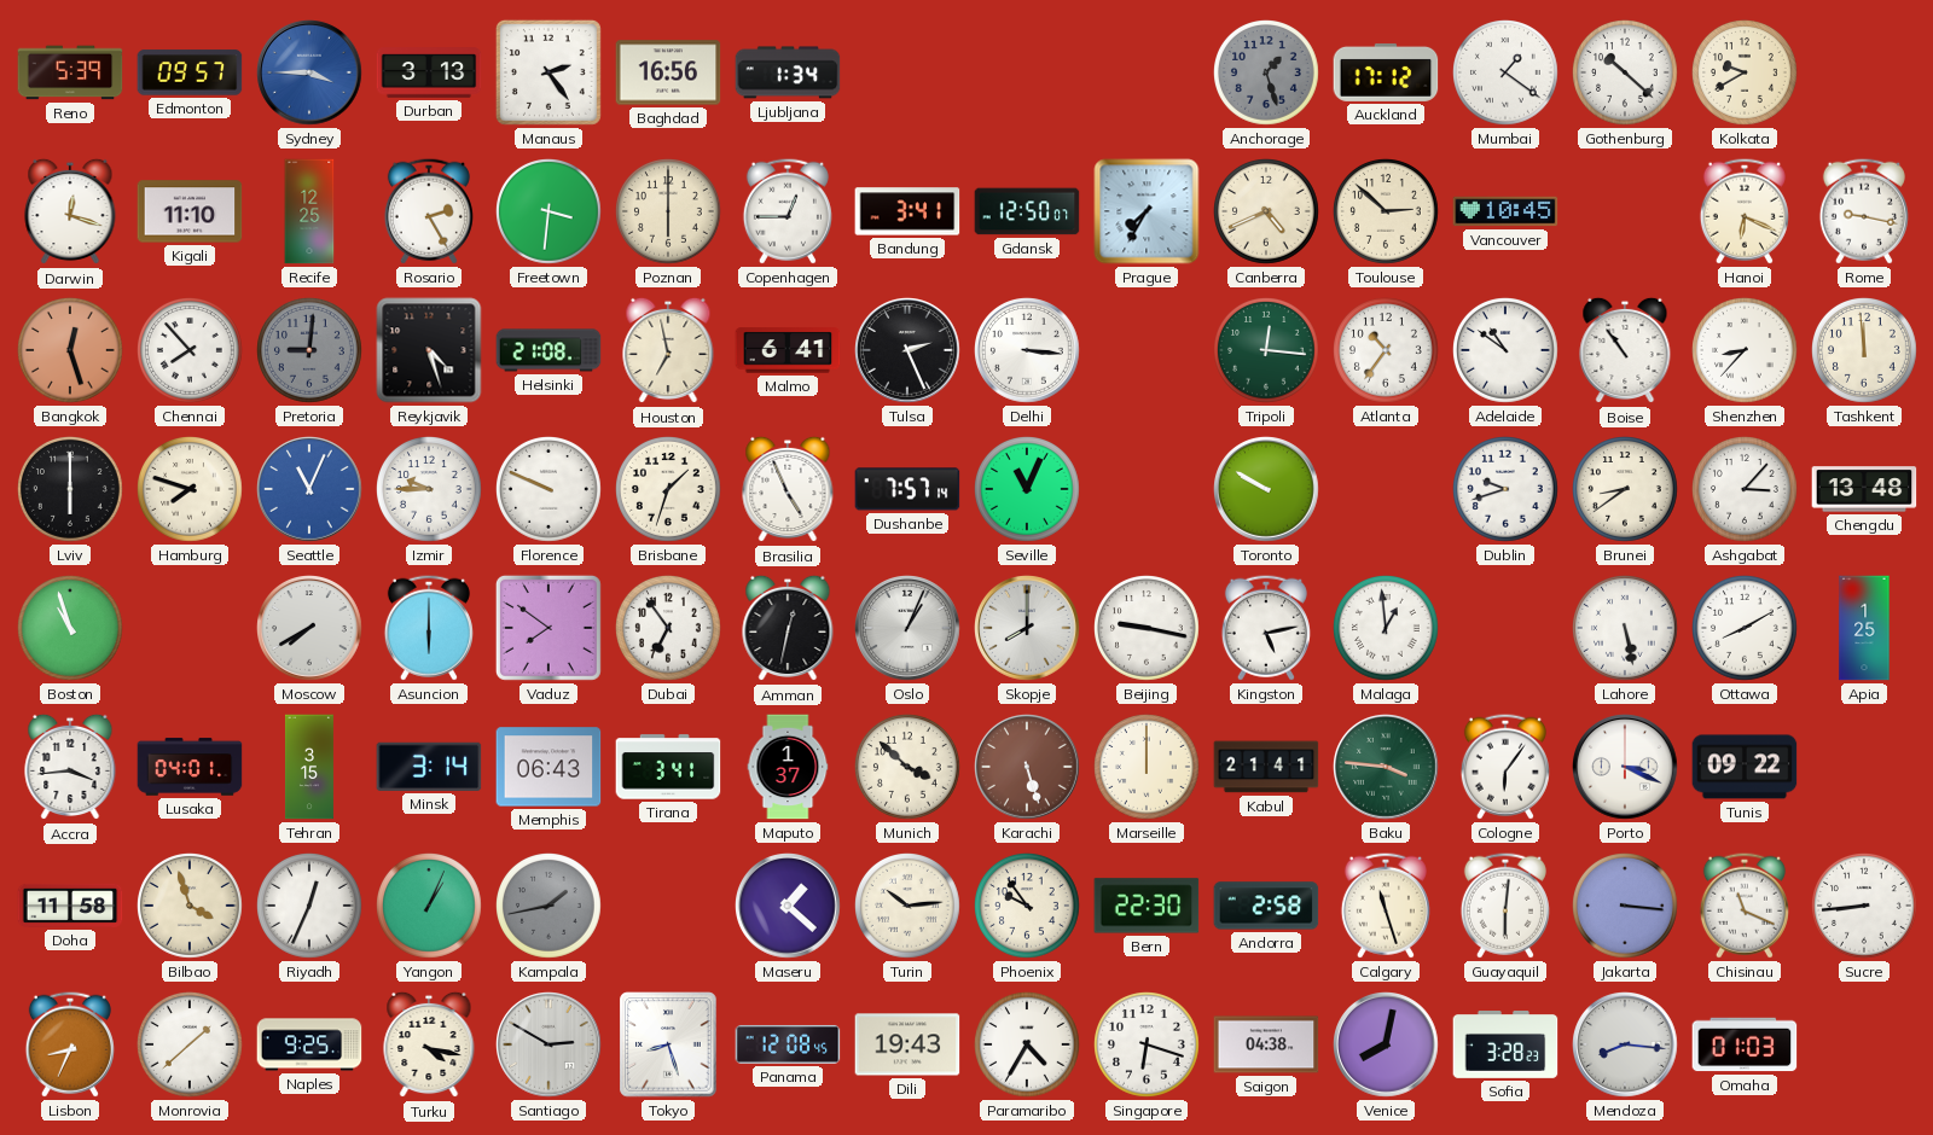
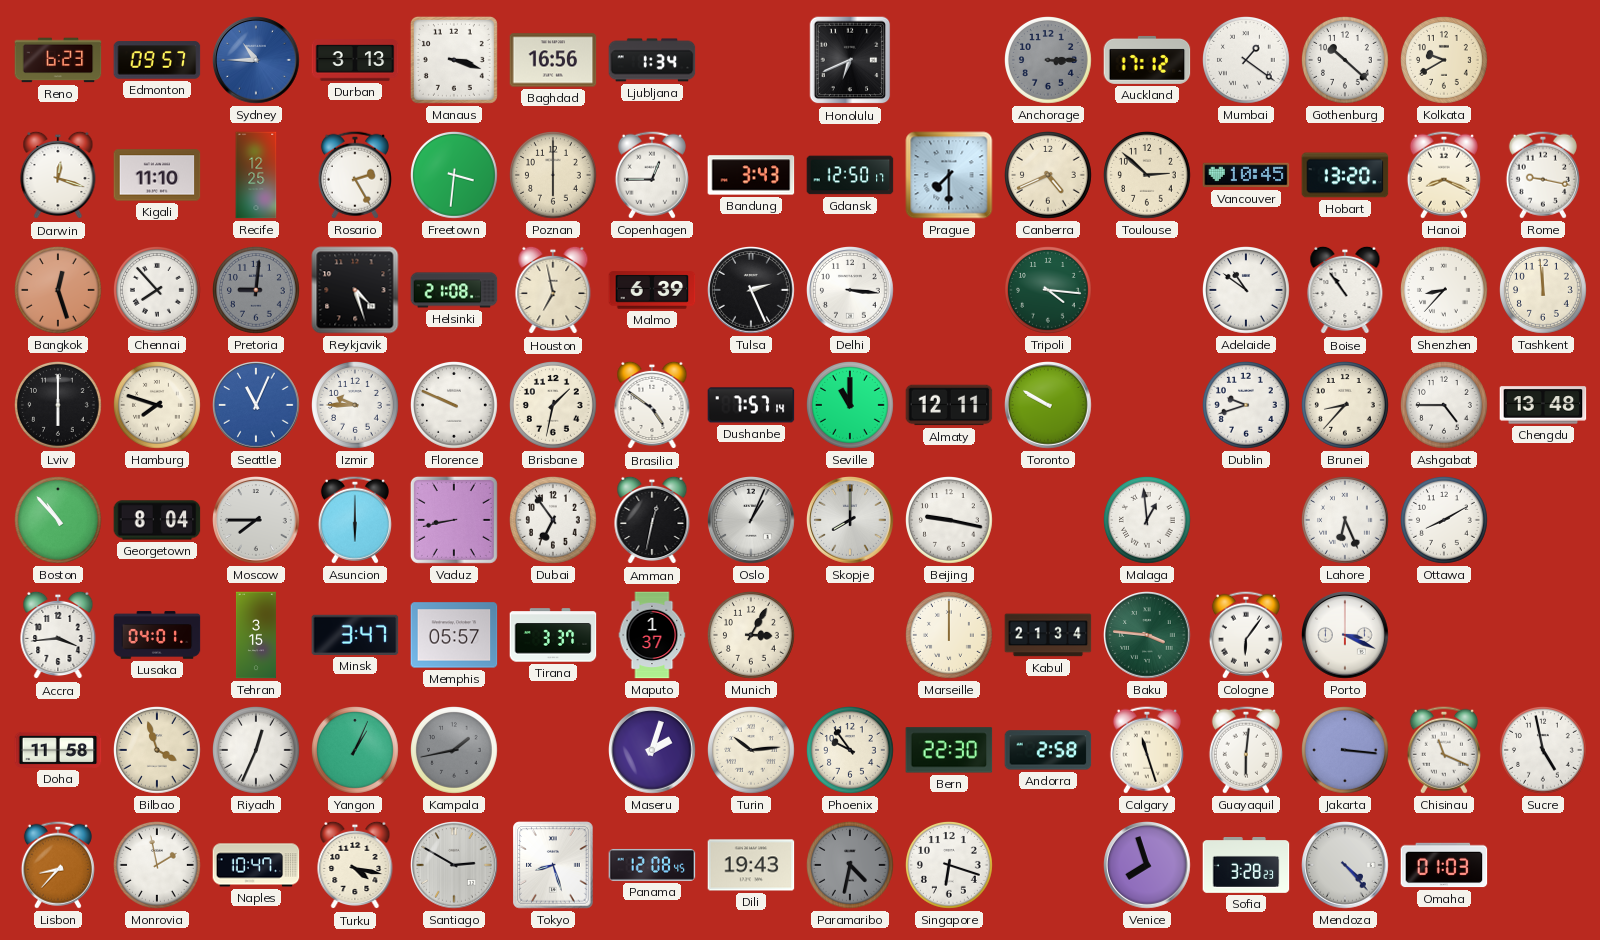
Reno: 5:39 -> 6:23
Sydney: 3:45 -> 10:45
Manaus: 2:24 -> 3:18
Honolulu: none -> 6:41
Anchorage: 1:27 -> 3:15
Bandung: 3:41 -> 3:43
Gdansk: 12:50:07 -> 12:50:17
Prague: 7:35 -> 7:30
Hobart: none -> 13:20
Hanoi: 6:19 -> 8:19
Malmo: 6:41 -> 6:39
Tripoli: 12:16 -> 4:16
Atlanta: 10:36 -> none
Brisbane: 1:33 -> 1:32
Brasilia: 4:56 -> 4:51
Seville: 11:04 -> 11:00
Almaty: none -> 12:11
Brunei: 8:39 -> 8:37
Ashgabat: 3:07 -> 4:45
Boston: 10:57 -> 10:53
Georgetown: none -> 8:04
Moscow: 7:40 -> 7:45
Vaduz: 7:51 -> 8:43
Kingston: 5:13 -> none
Lahore: 5:28 -> 6:26
Apia: 1:25 -> none
Minsk: 3:14 -> 3:47
Memphis: 06:43 -> 05:57
Tirana: 3:41 -> 3:37
Munich: 3:52 -> 3:05
Karachi: 5:27 -> none
Kabul: 21:41 -> 21:34
Tunis: 09:22 -> none
Maseru: 1:22 -> 2:03
Sucre: 8:44 -> 4:58
Lisbon: 8:34 -> 8:37
Monrovia: 1:38 -> 1:58
Naples: 9:25 -> 10:47
Paramaribo: 4:35 -> 4:32
Paramaribo dial: white -> grey
Saigon: 04:38 -> none
Venice: 8:02 -> 7:57
Mendoza: 8:16 -> 4:23
